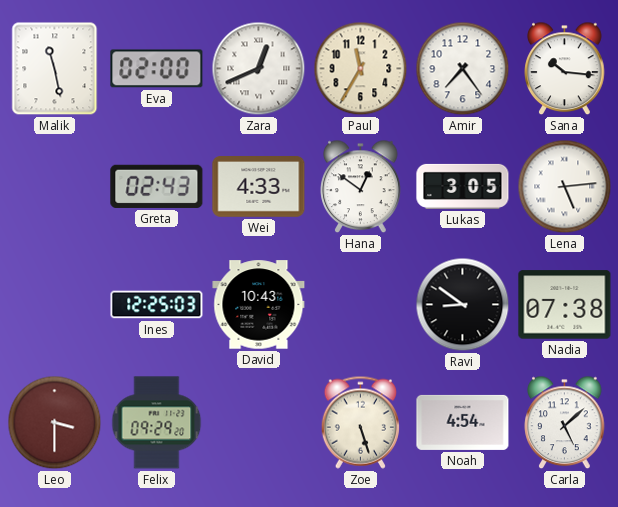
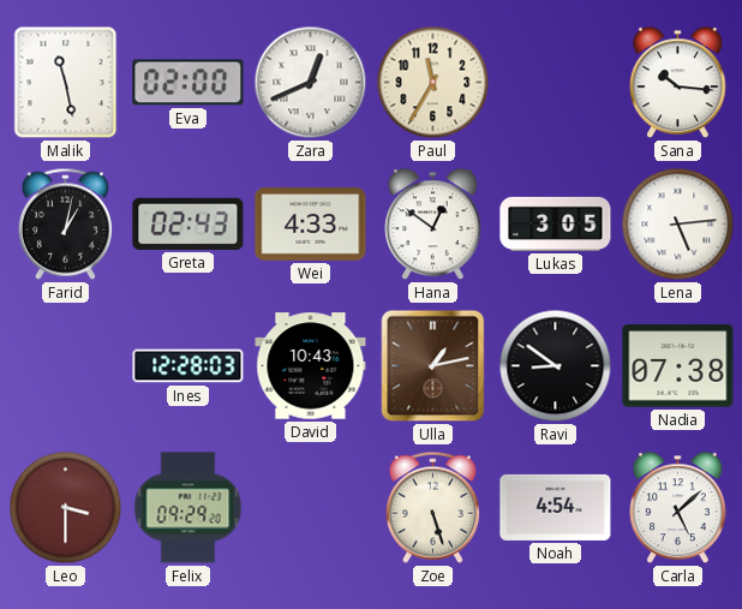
Amir: 7:24 -> none
Farid: none -> 1:02
Ines: 12:25 -> 12:28
Ulla: none -> 1:13
